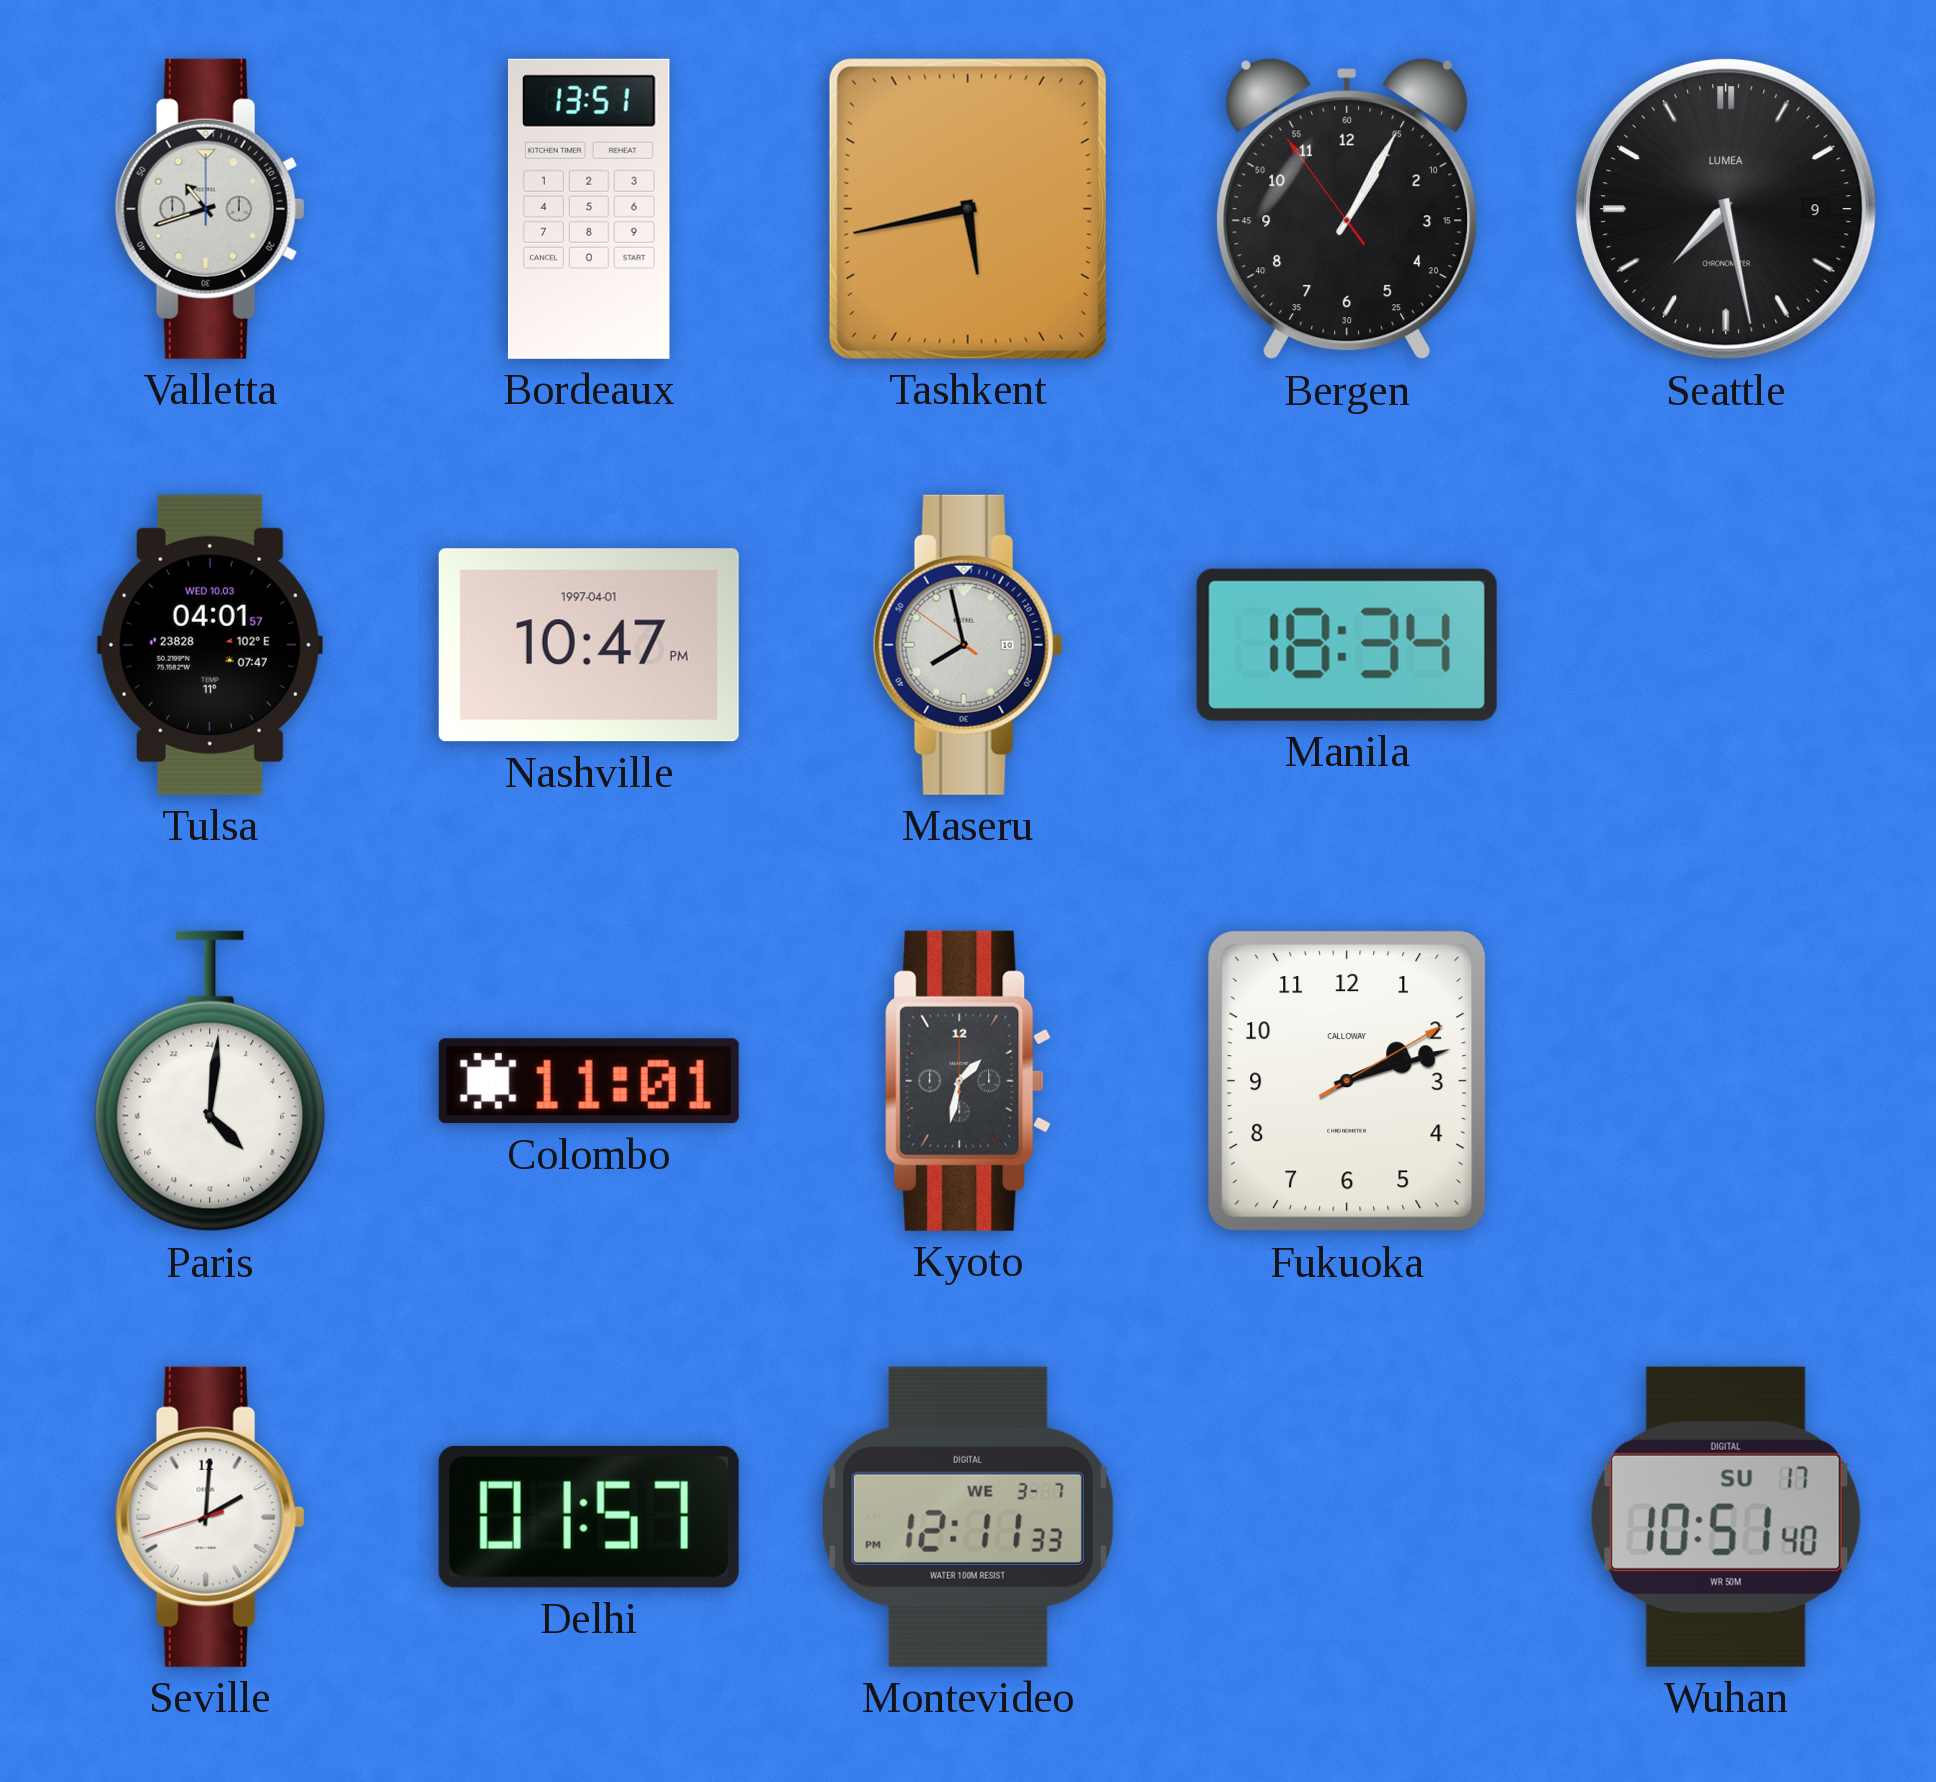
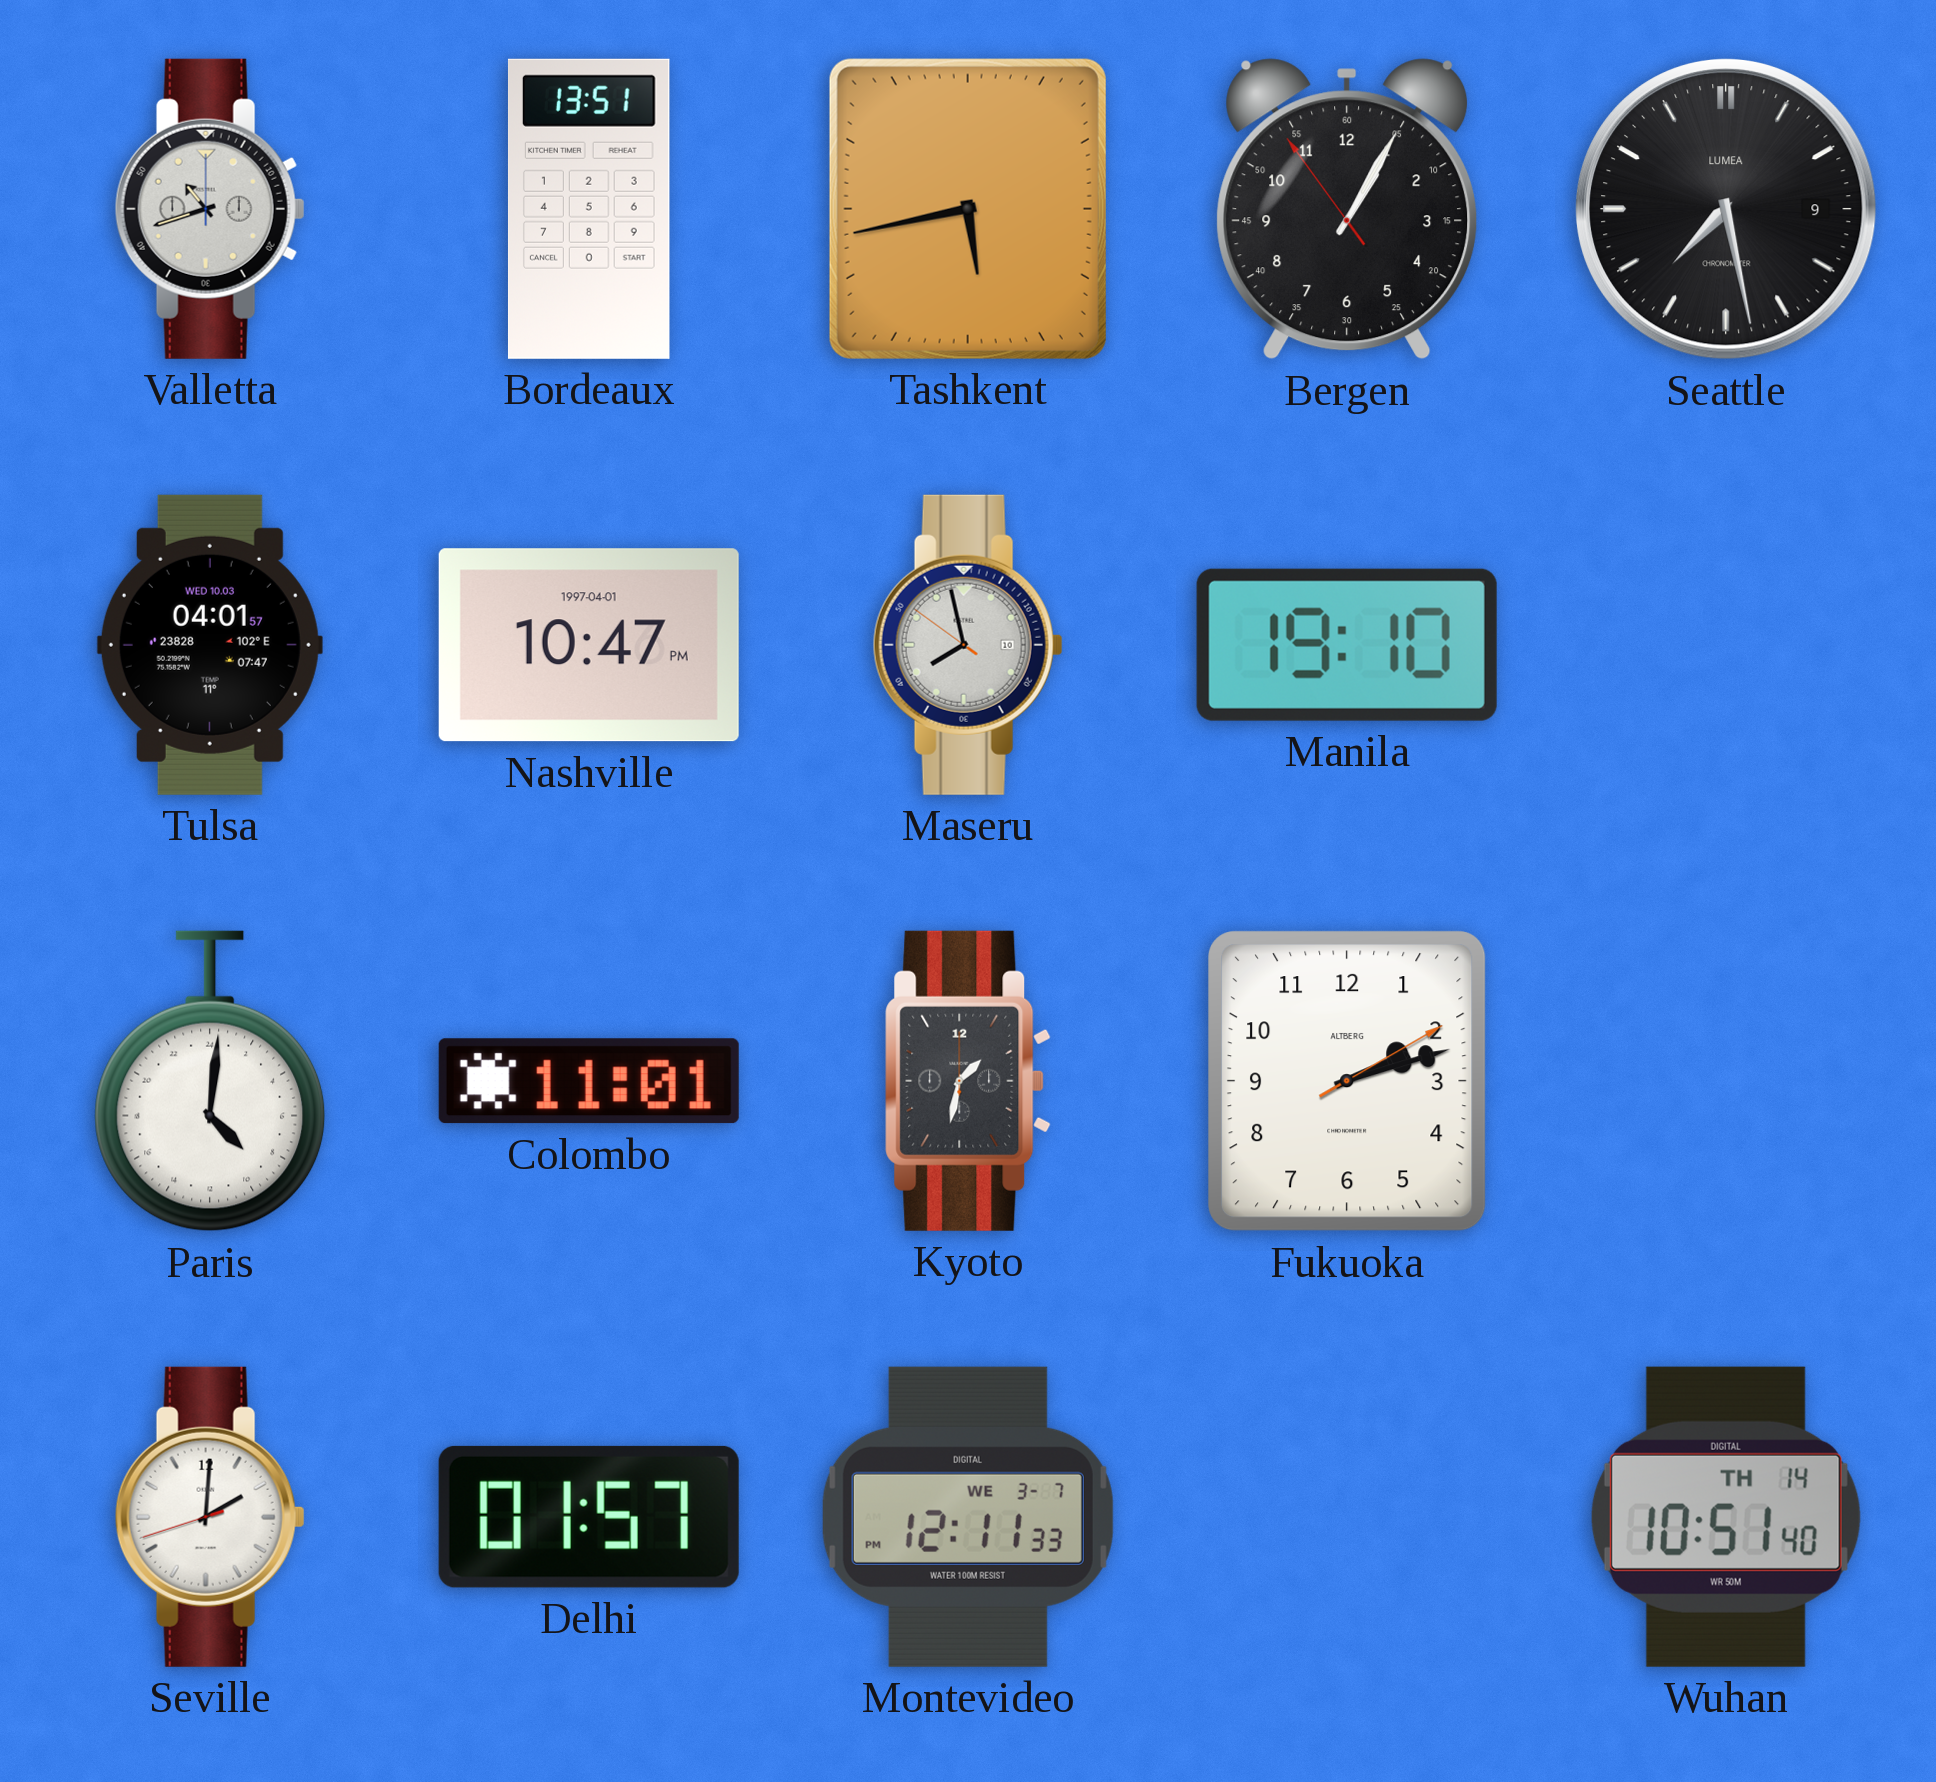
Manila: 18:34 -> 19:10
Fukuoka brand: CALLOWAY -> ALTBERG
Wuhan date: SU 17 -> TH 14
